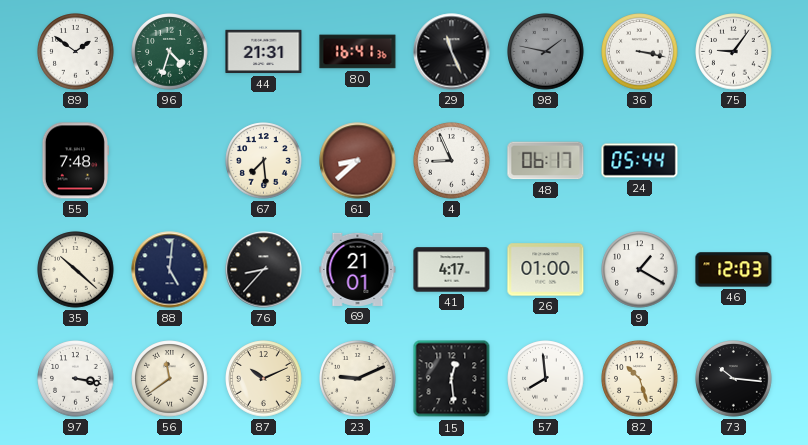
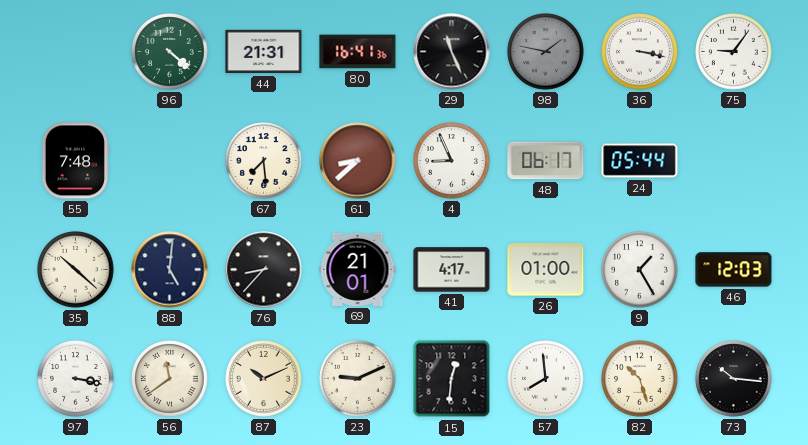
89: 1:51 -> none
96: 4:33 -> 4:22
9: 1:20 -> 1:25
15: 12:29 -> 12:31
